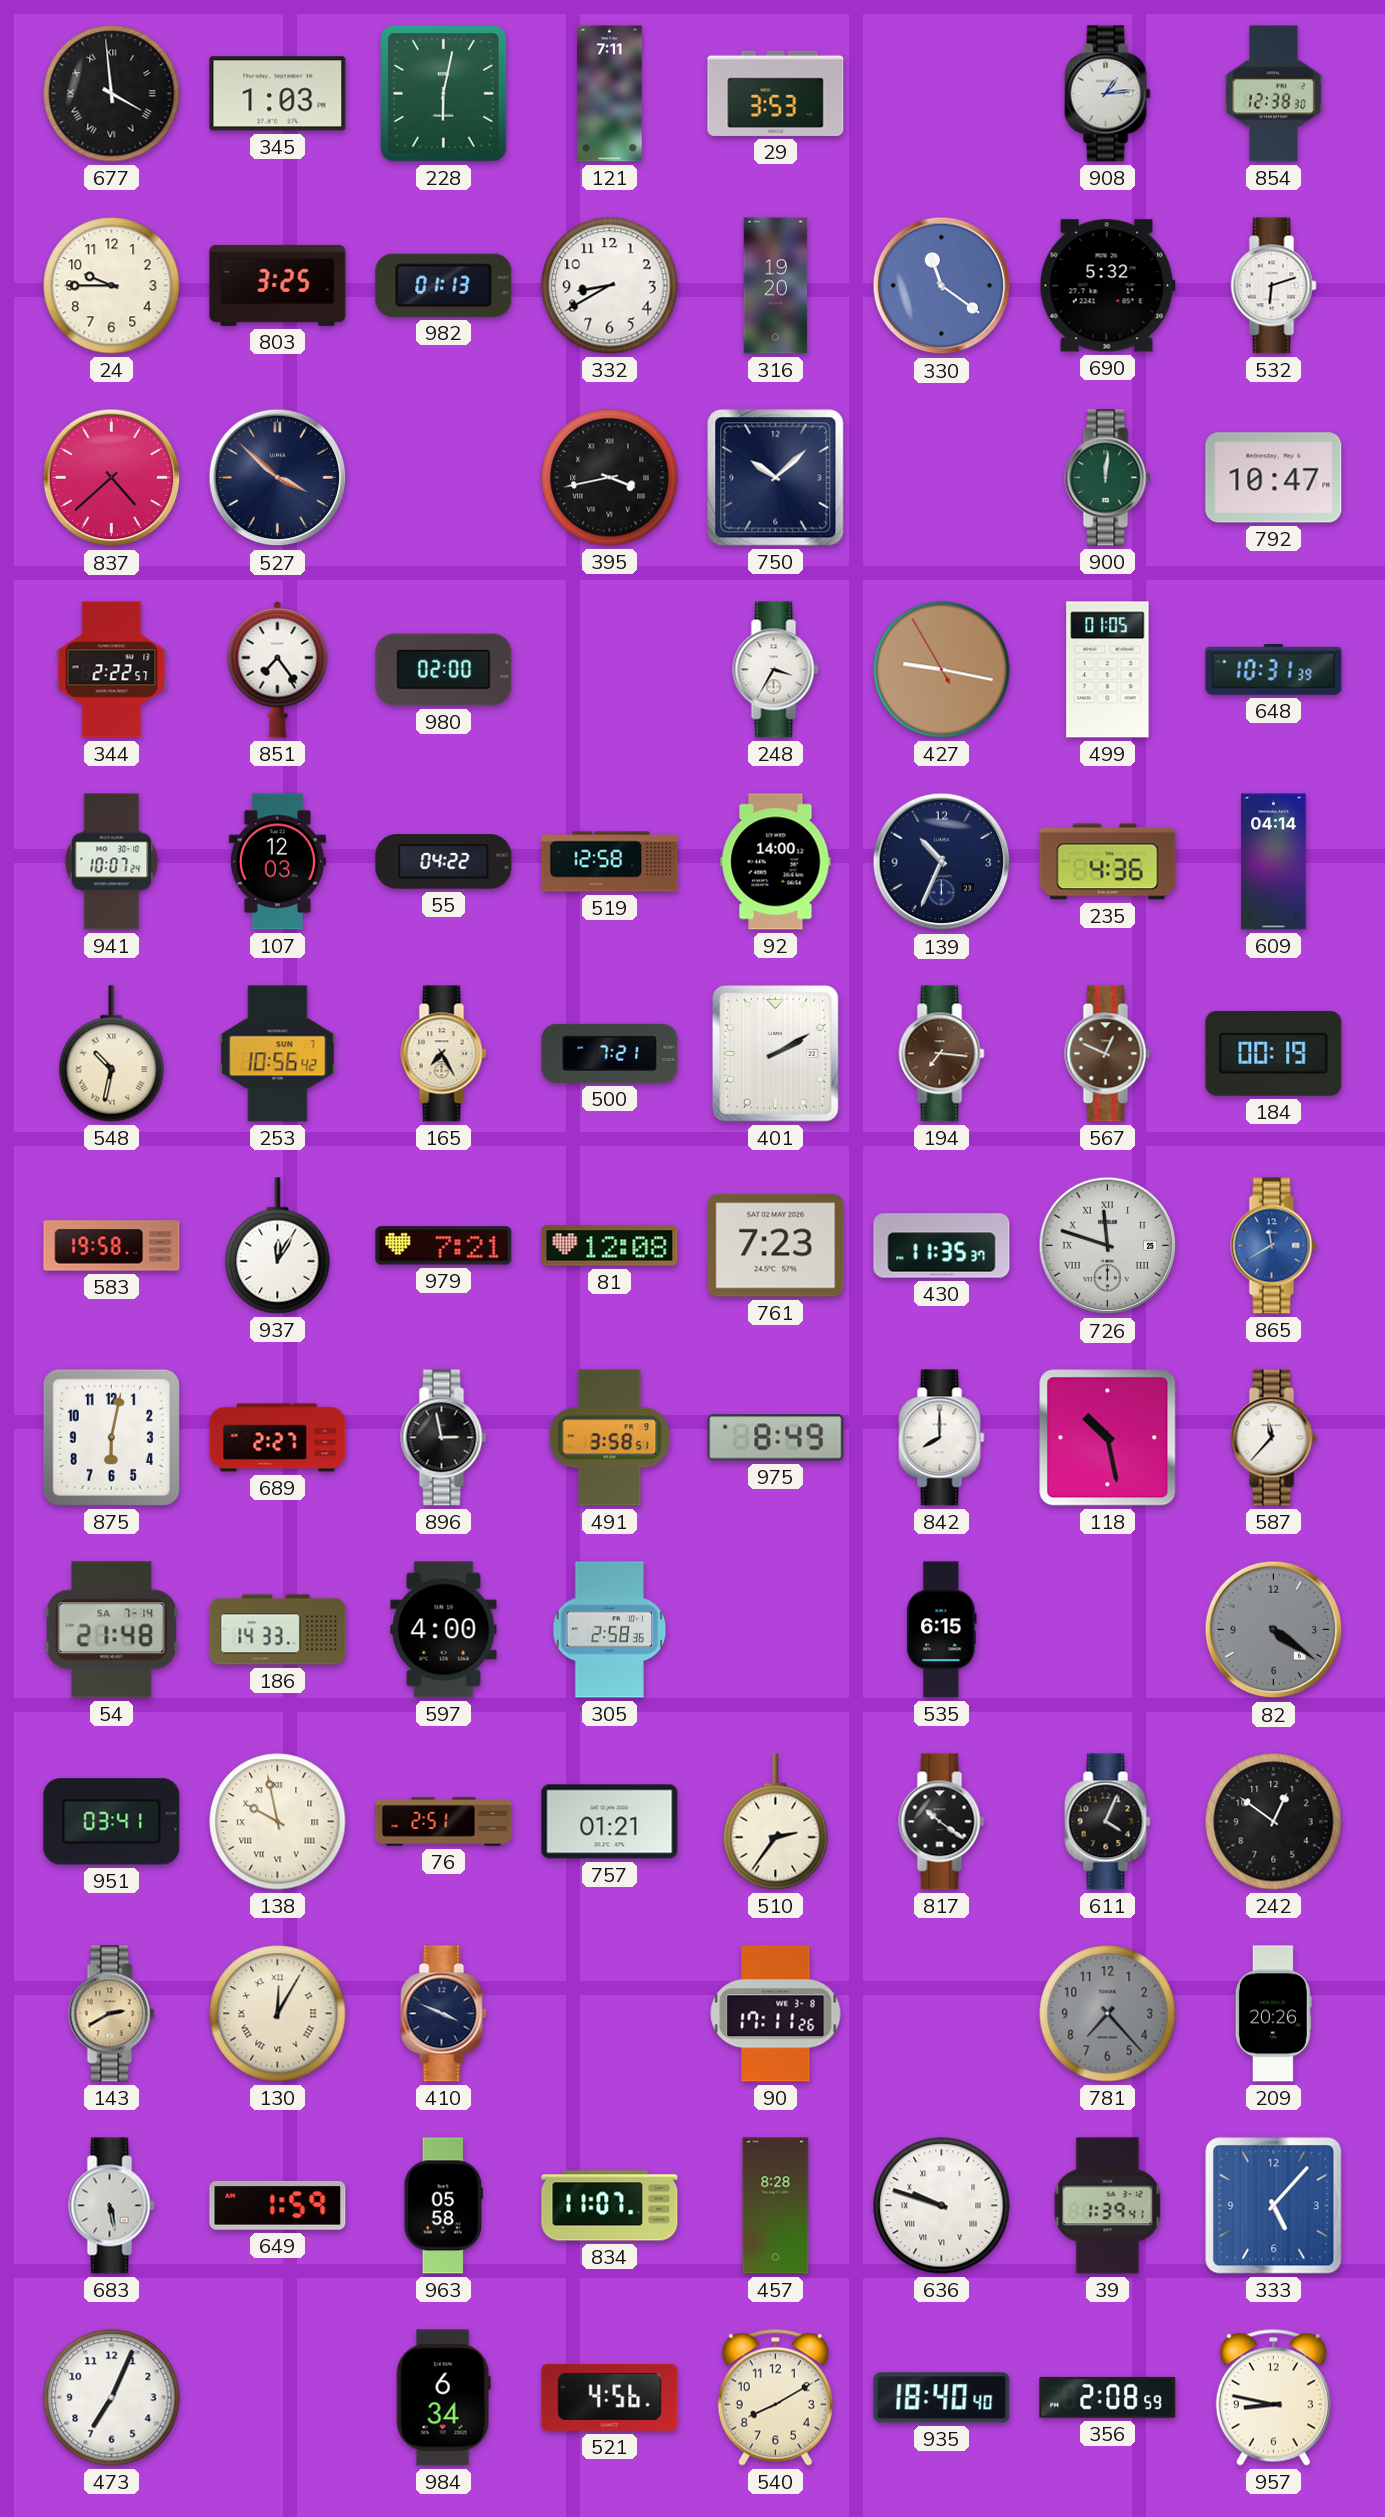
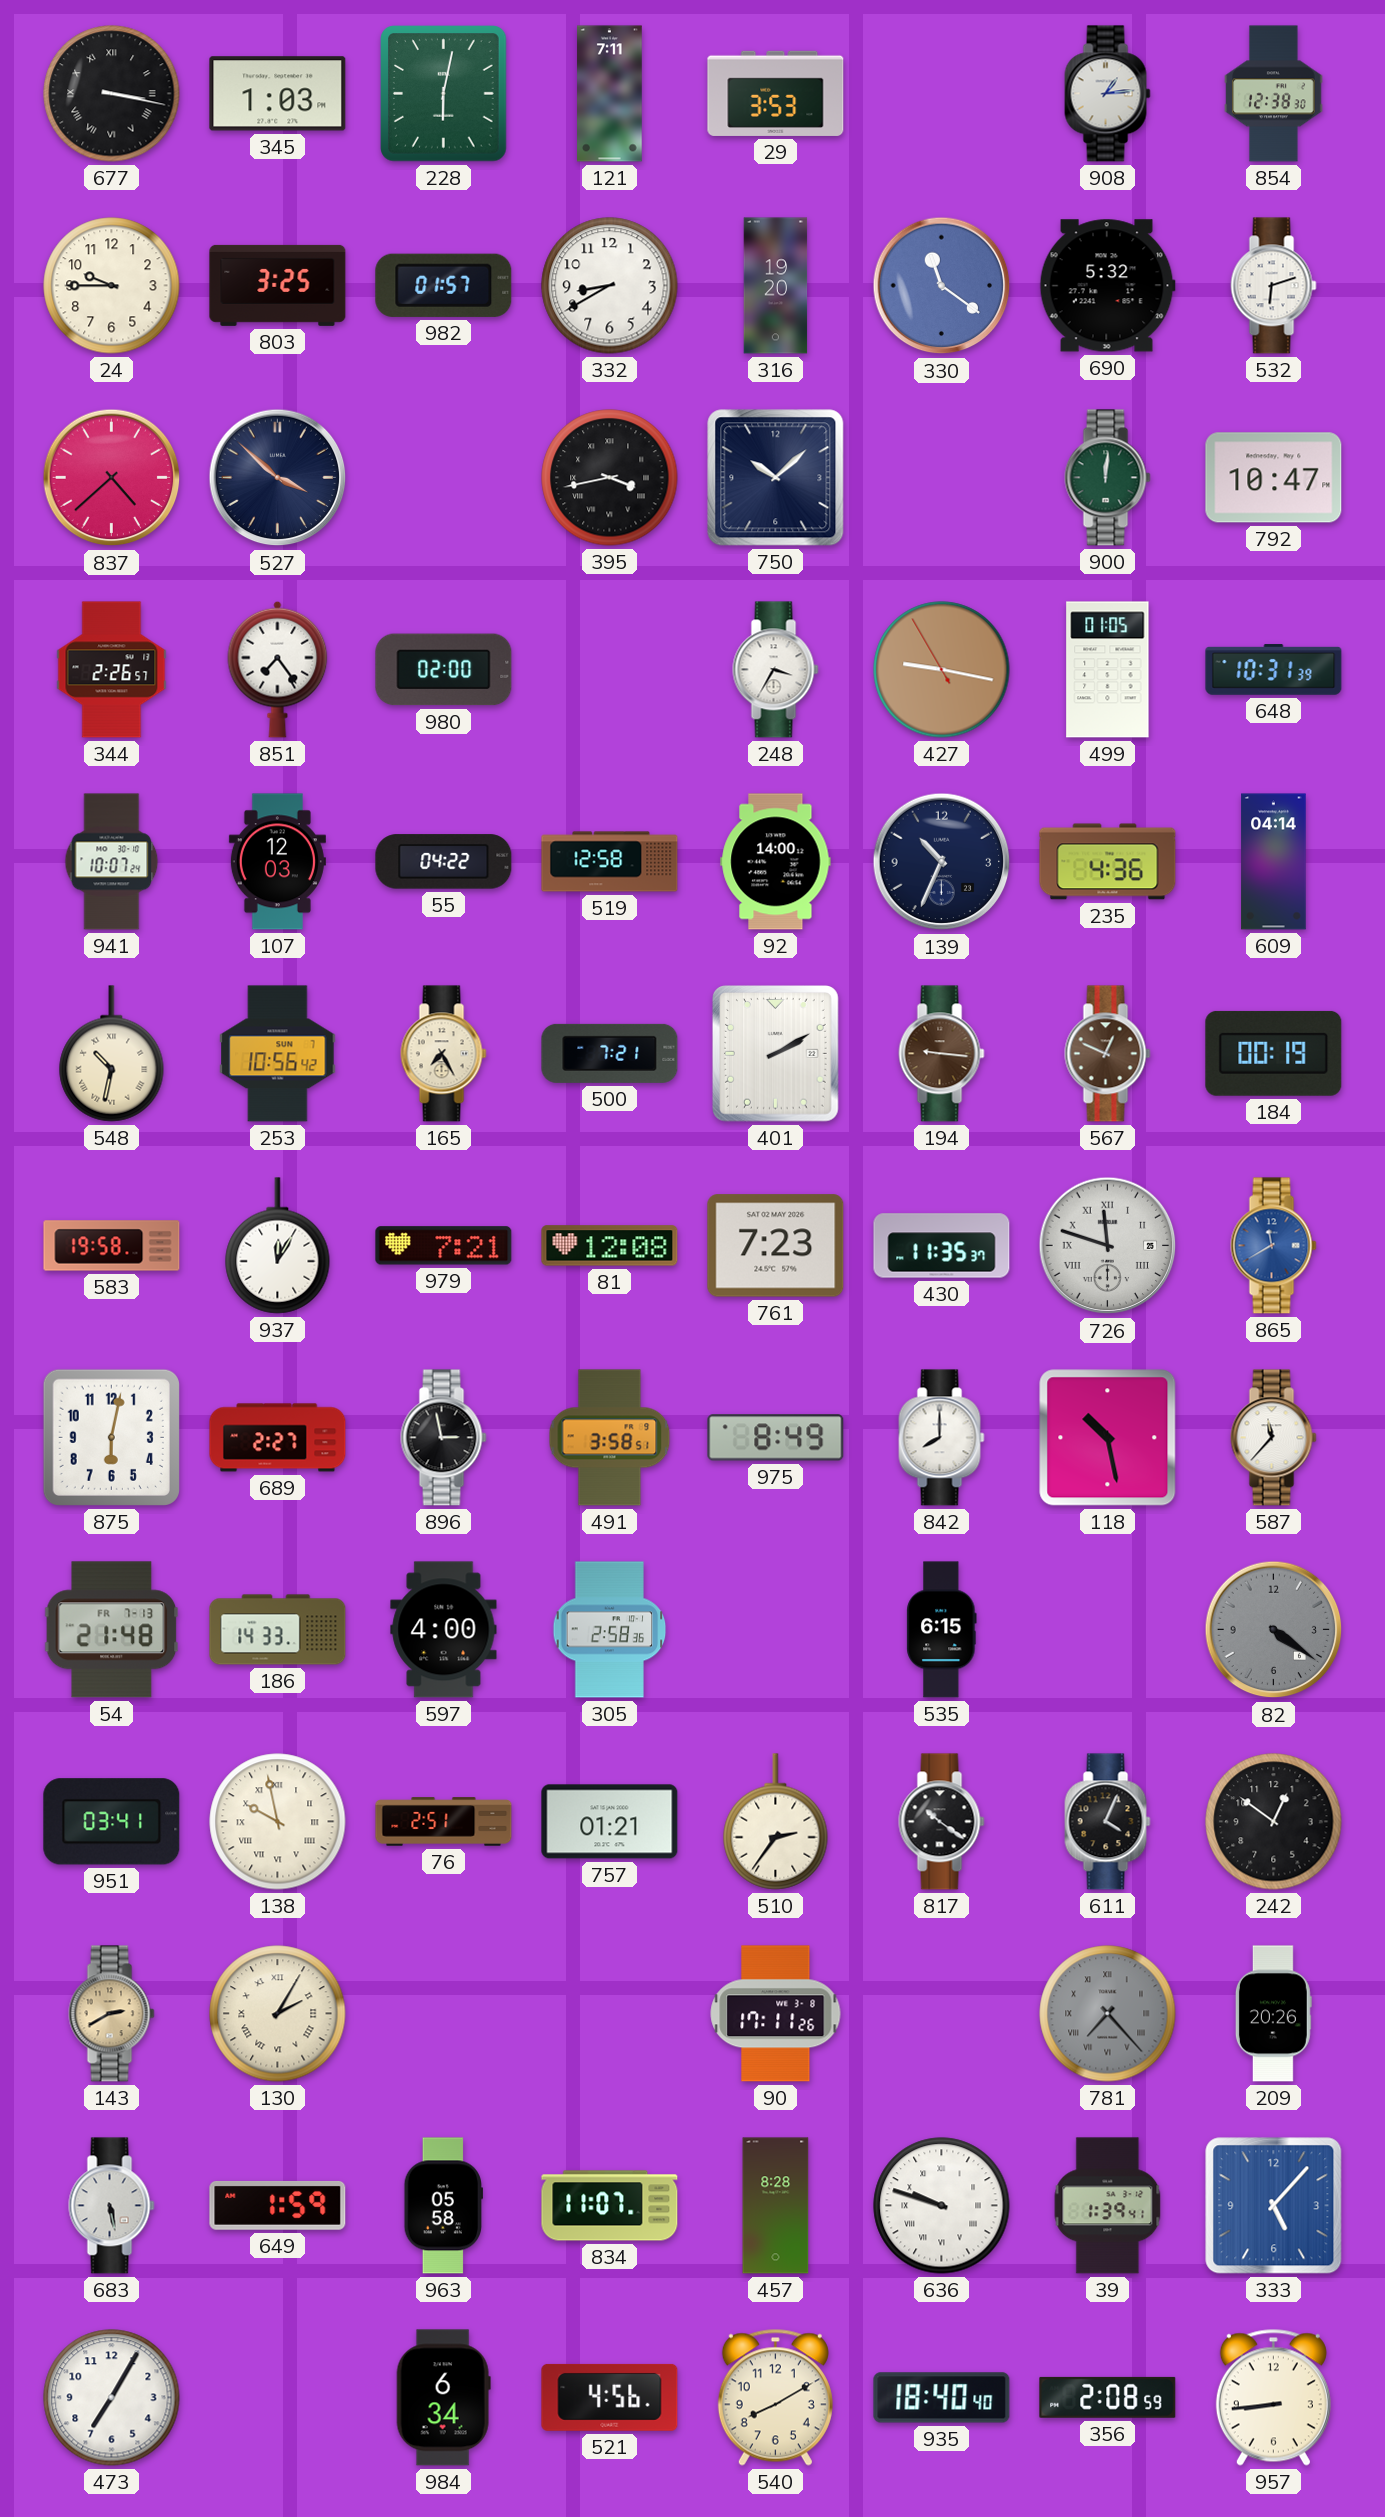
677: 3:59 -> 3:17
982: 01:13 -> 01:57
344: 2:22 -> 2:26
194: 7:16 -> 9:16
54 date: SA 7-14 -> FR 7-13
130: 12:05 -> 2:05
410: 3:49 -> none
781 numerals: Arabic -> Roman
473: 7:04 -> 7:05
957: 8:47 -> 8:44
